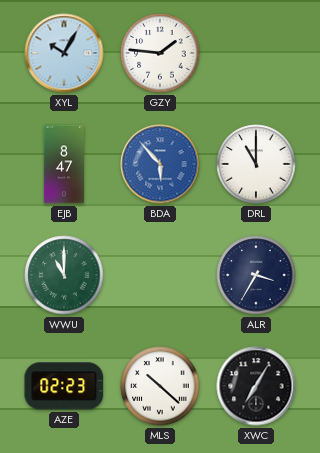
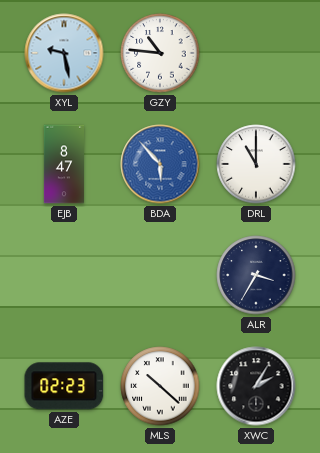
XYL: 10:05 -> 9:28
GZY: 1:46 -> 10:46
WWU: 11:00 -> none
XWC: 7:05 -> 2:05
